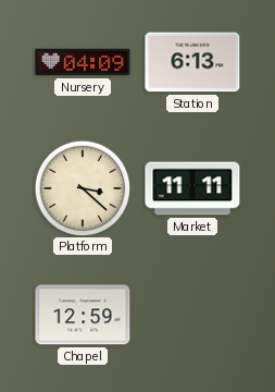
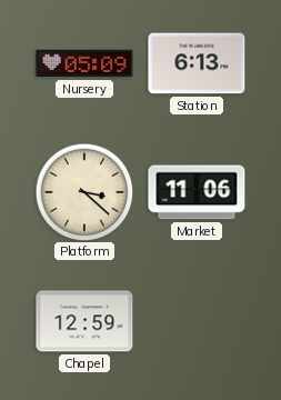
Nursery: 04:09 -> 05:09
Market: 11:11 -> 11:06
